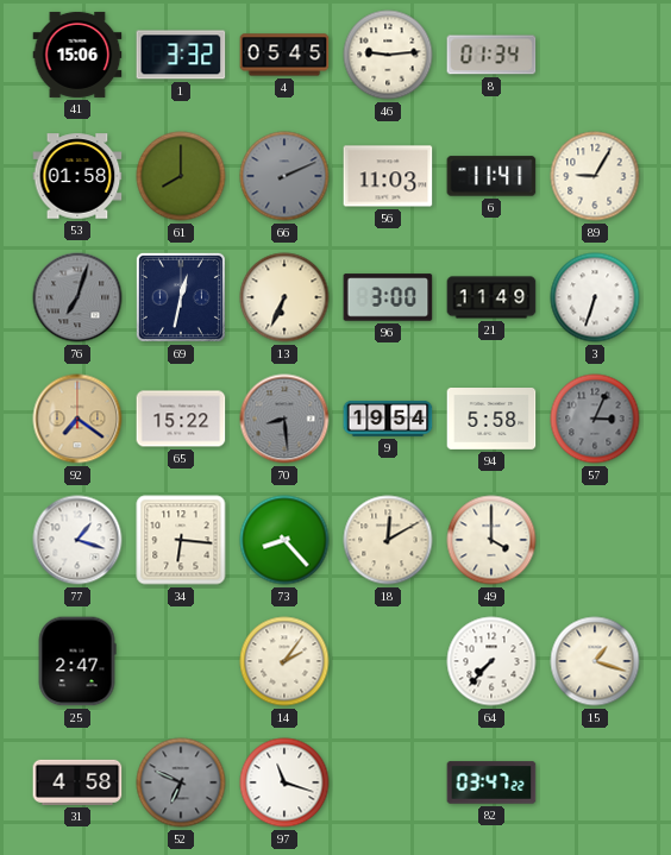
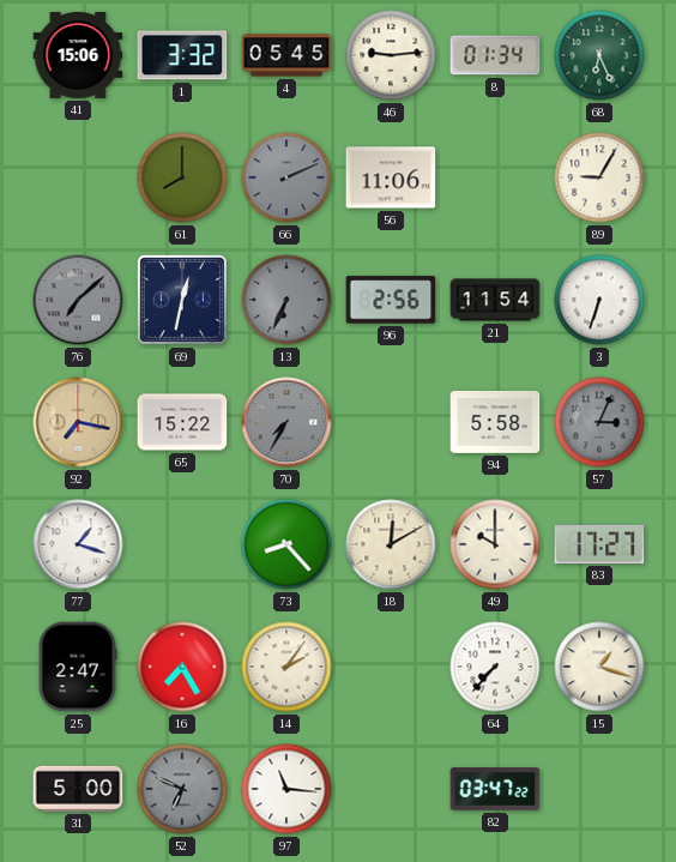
68: none -> 6:26
53: 01:58 -> none
56: 11:03 -> 11:06
6: 11:41 -> none
76: 7:03 -> 7:08
13 dial: cream -> grey
96: 3:00 -> 2:56
21: 11:49 -> 11:54
92: 7:21 -> 7:17
70: 8:29 -> 7:35
9: 19:54 -> none
34: 6:16 -> none
49: 4:00 -> 10:00
83: none -> 17:27
16: none -> 7:25
31: 4:58 -> 5:00
97: 11:18 -> 11:16
